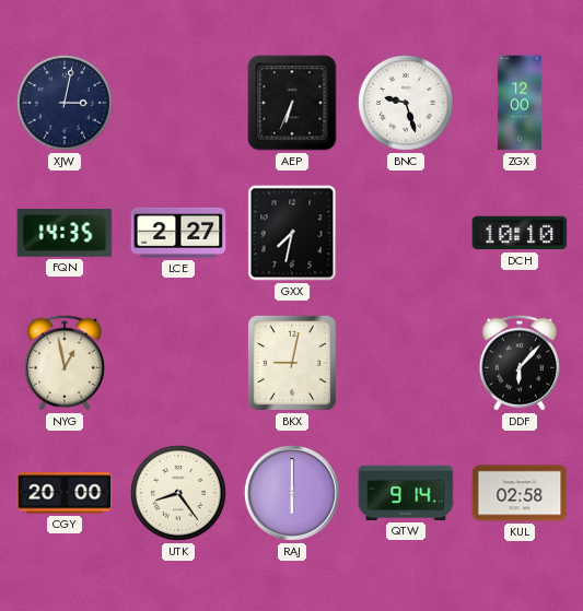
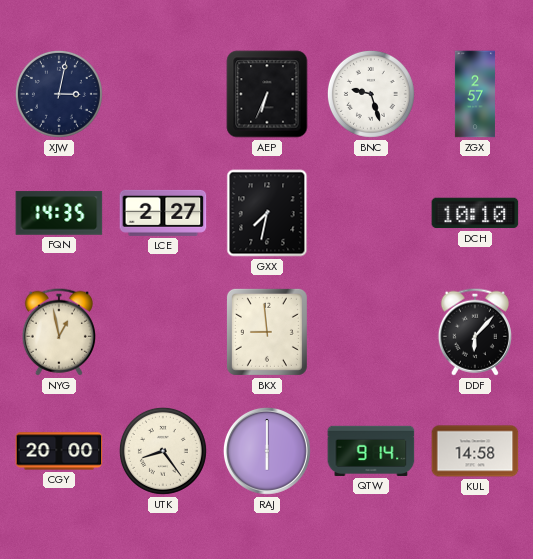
ZGX: 12:00 -> 2:57
BKX: 9:02 -> 8:59
KUL: 02:58 -> 14:58
